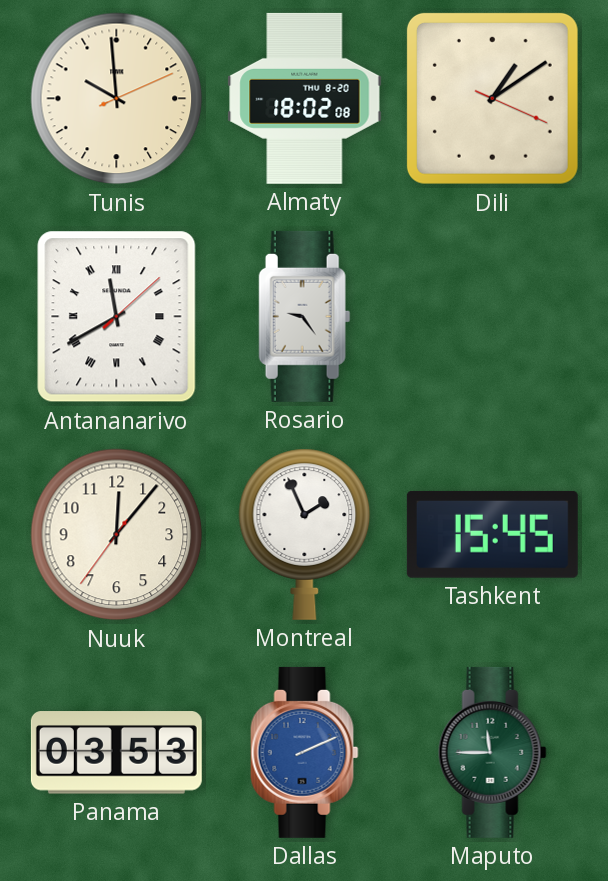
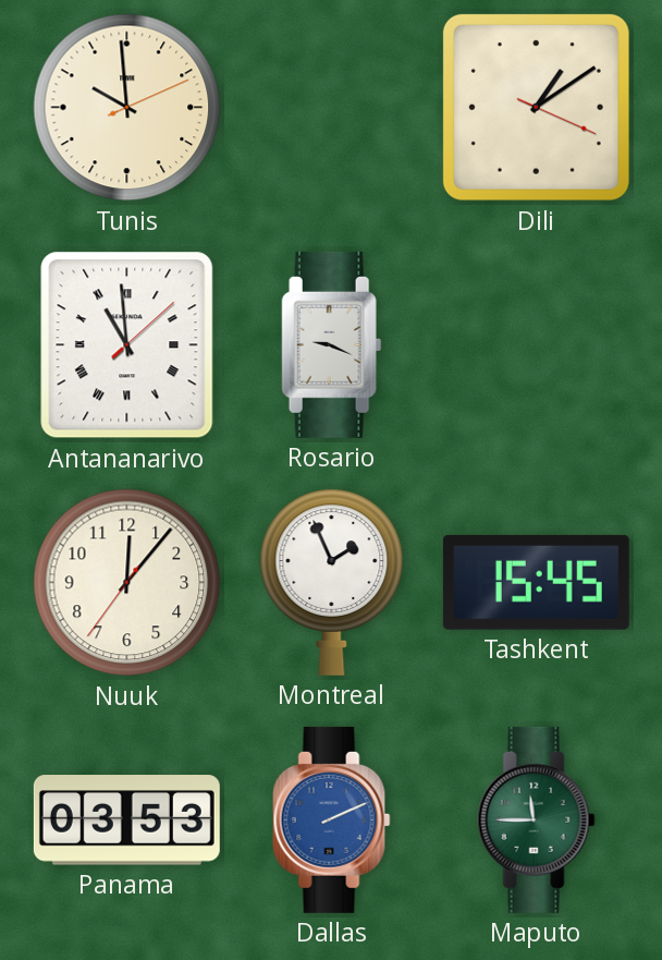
Almaty: 18:02 -> none
Antananarivo: 11:40 -> 10:59
Rosario: 9:24 -> 9:19
